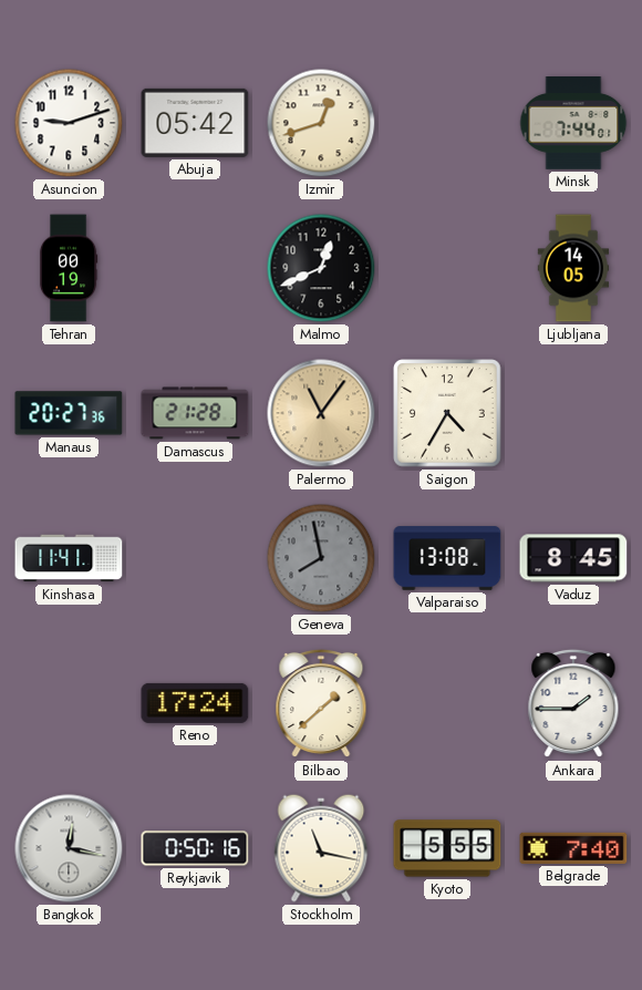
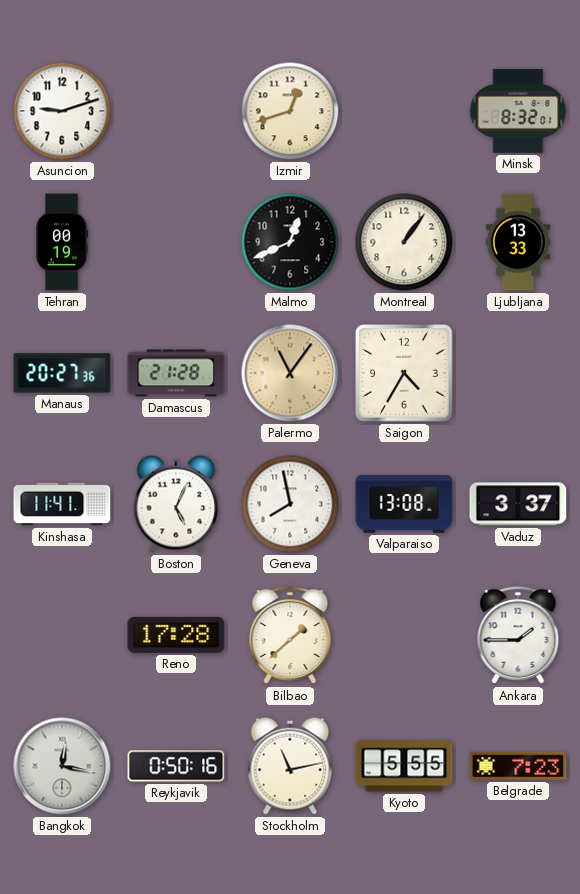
Abuja: 05:42 -> none
Minsk: 7:44 -> 8:32
Montreal: none -> 1:06
Ljubljana: 14:05 -> 13:33
Boston: none -> 5:04
Geneva dial: grey -> white
Vaduz: 8:45 -> 3:37
Reno: 17:24 -> 17:28
Stockholm: 11:17 -> 11:13
Belgrade: 7:40 -> 7:23
